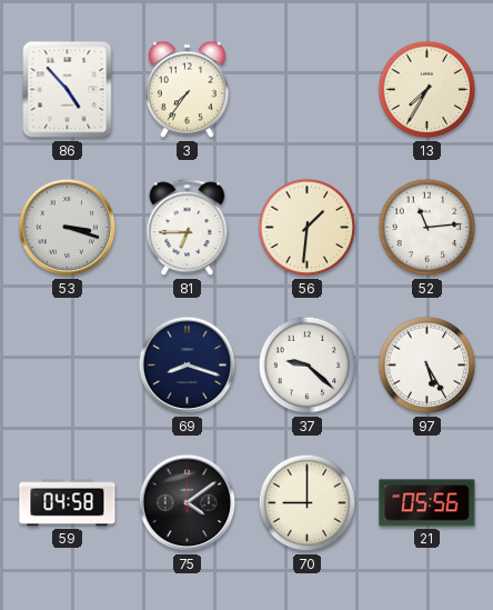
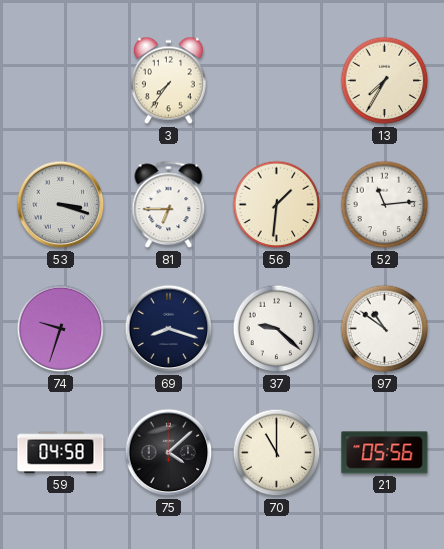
86: 4:53 -> none
74: none -> 9:33
97: 5:25 -> 10:51
75: 4:09 -> 4:08
70: 9:00 -> 11:00
